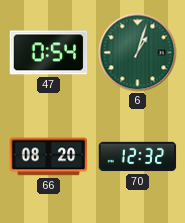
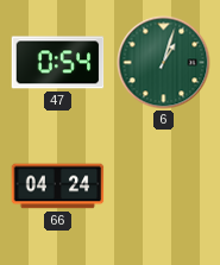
66: 08:20 -> 04:24
70: 12:32 -> none
